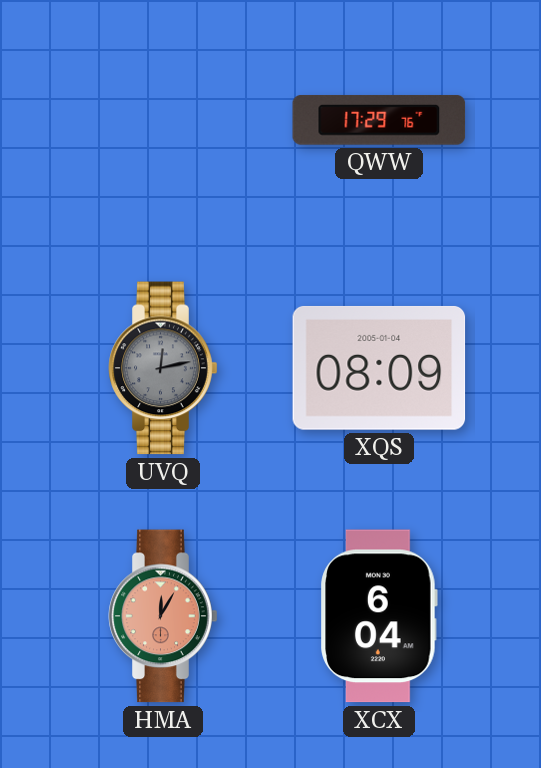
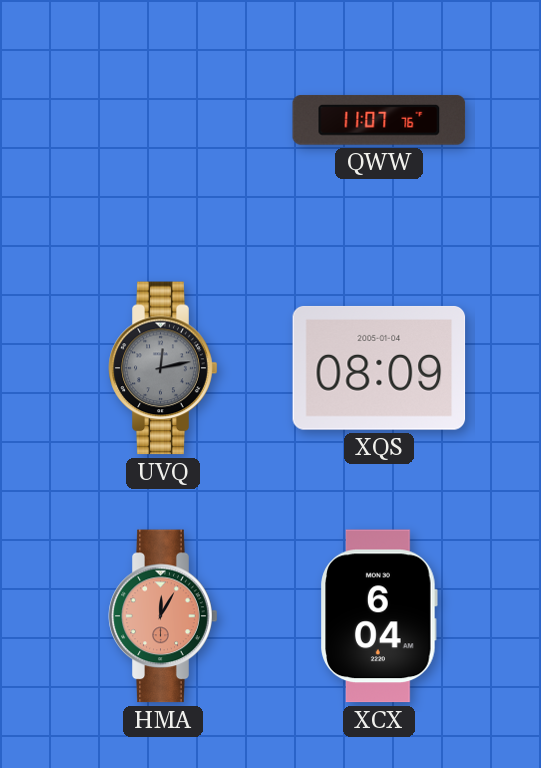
QWW: 17:29 -> 11:07
